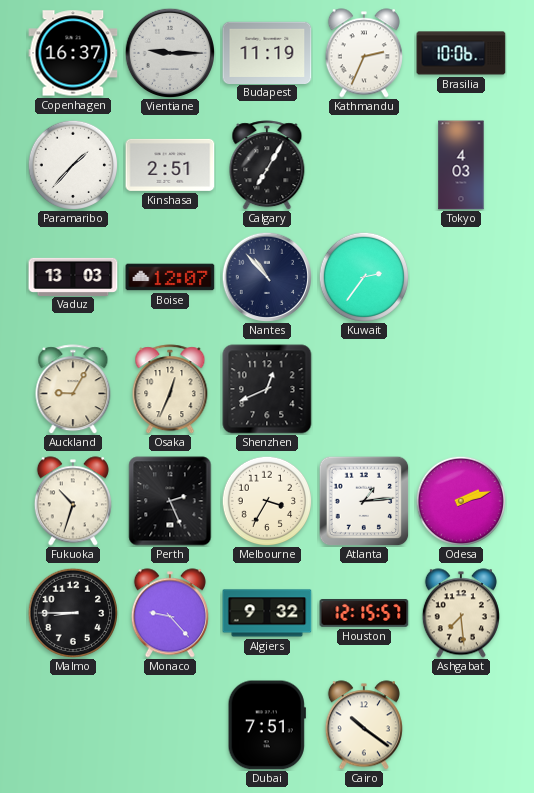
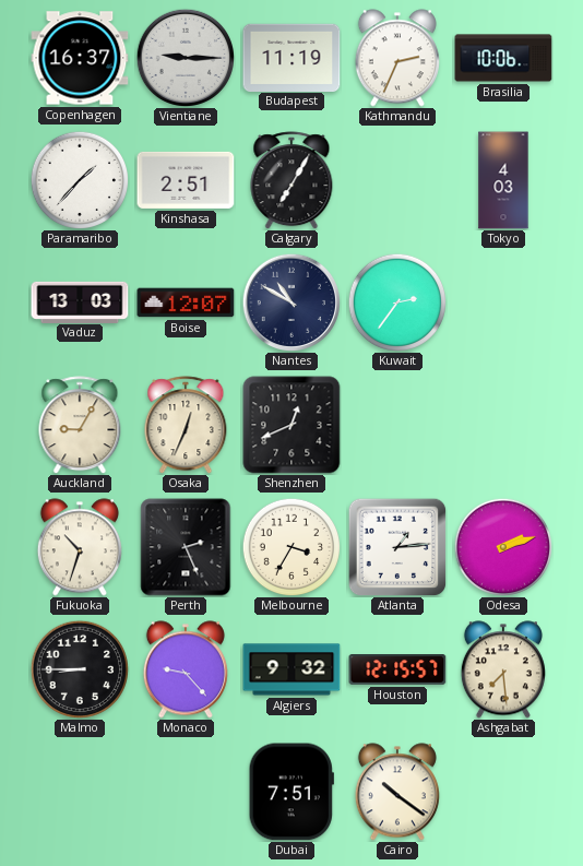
Nantes: 10:53 -> 10:50
